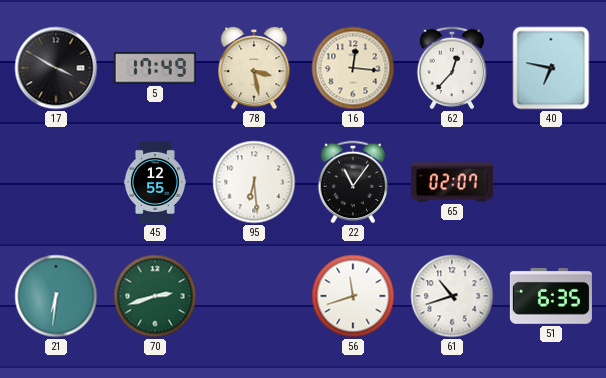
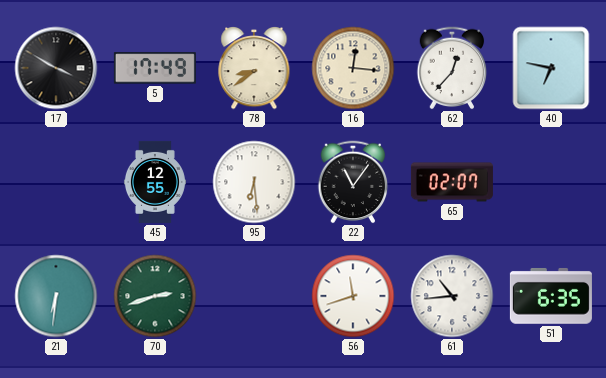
78: 3:28 -> 8:39
61: 10:42 -> 10:44
